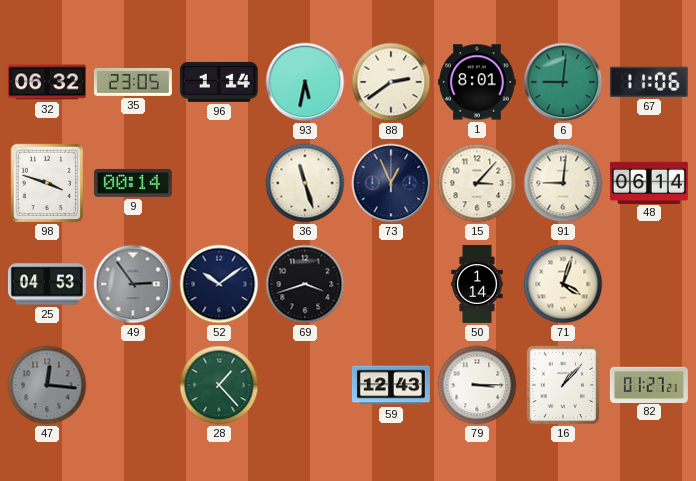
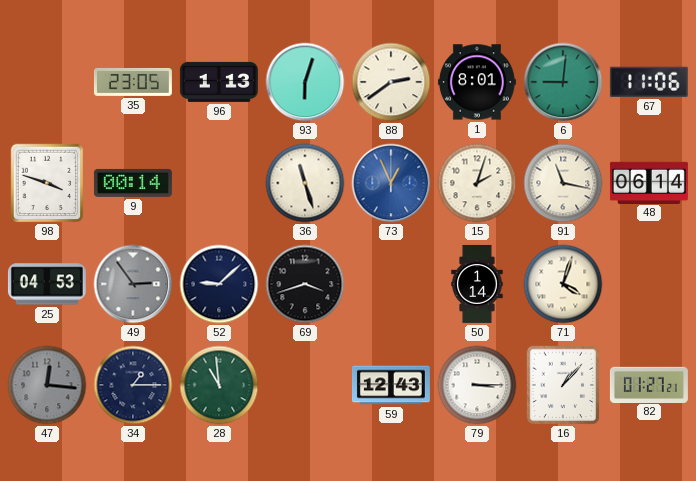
32: 06:32 -> none
96: 1:14 -> 1:13
93: 5:32 -> 6:03
73 dial: navy -> blue
15: 3:07 -> 2:03
91: 9:01 -> 11:17
52: 10:09 -> 9:08
34: none -> 1:15
28: 1:23 -> 10:59
